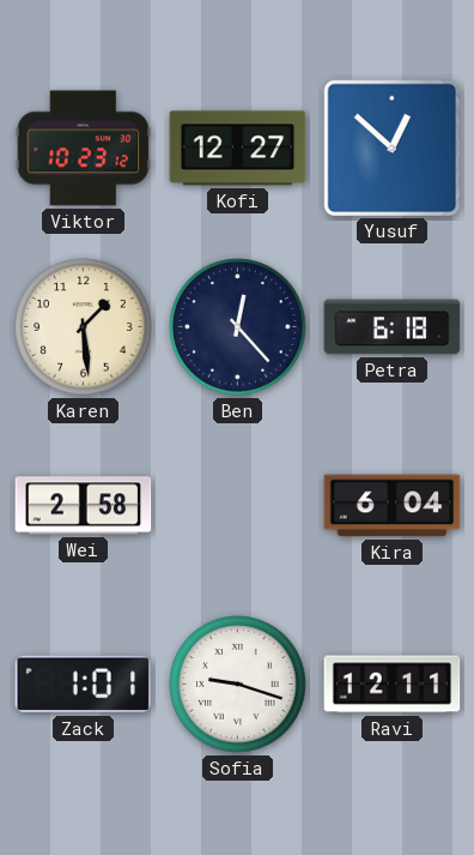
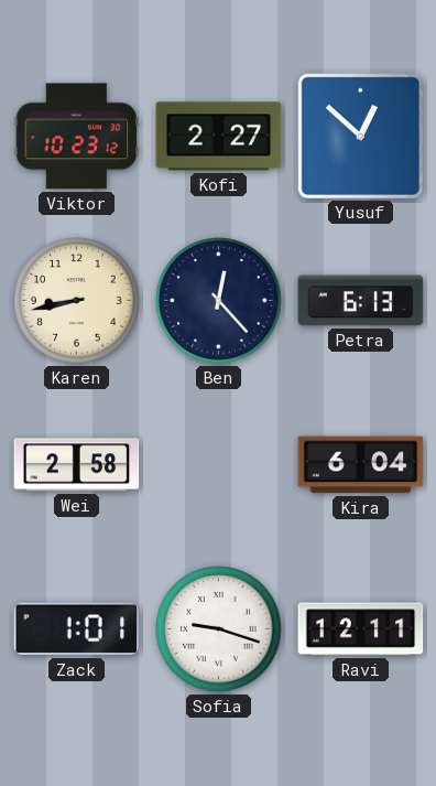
Kofi: 12:27 -> 2:27
Karen: 1:29 -> 8:43
Petra: 6:18 -> 6:13
